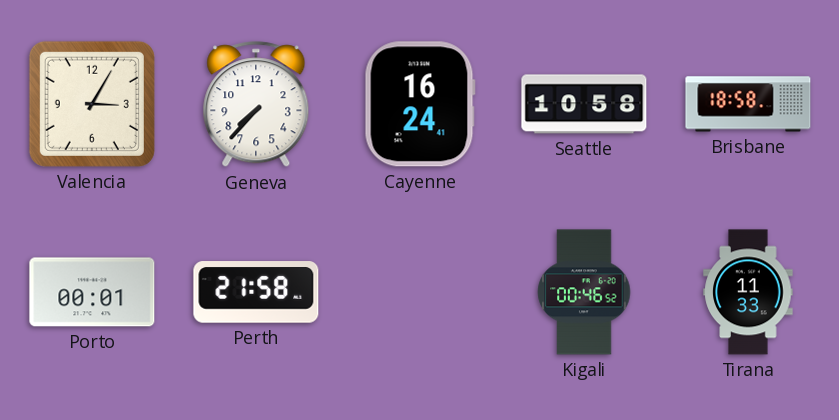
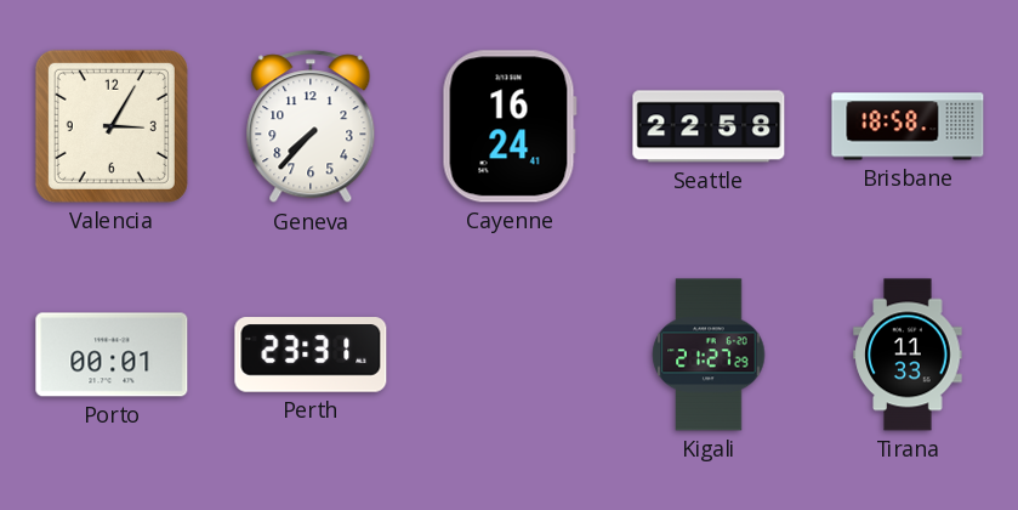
Seattle: 10:58 -> 22:58
Perth: 21:58 -> 23:31
Kigali: 00:46 -> 21:27
